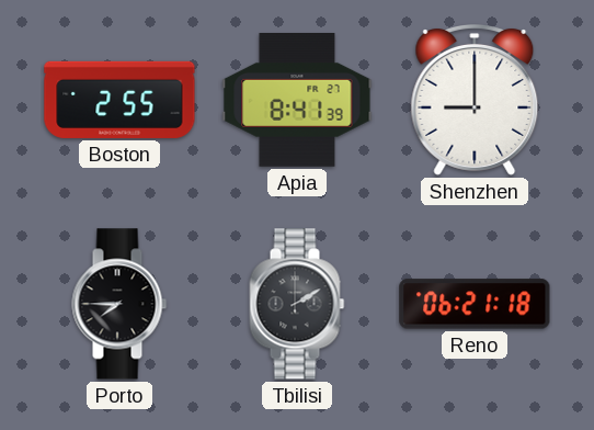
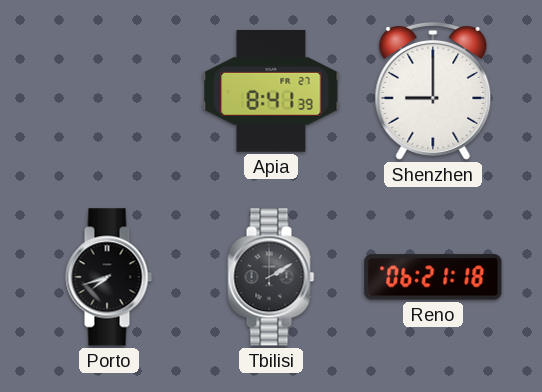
Boston: 2:55 -> none
Porto: 7:45 -> 7:42
